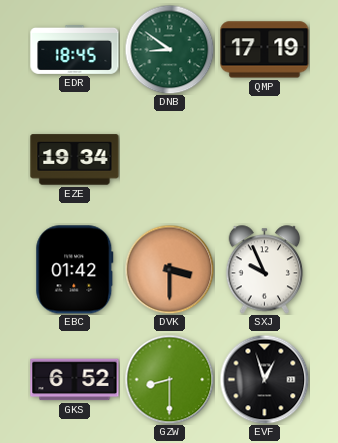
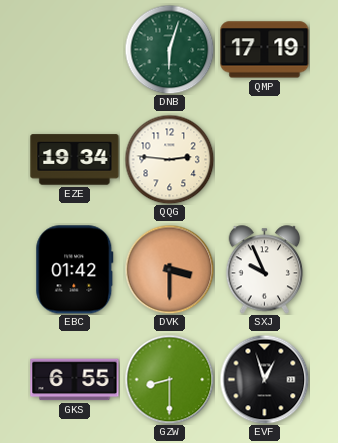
EDR: 18:45 -> none
DNB: 8:51 -> 6:03
QQG: none -> 2:46
GKS: 6:52 -> 6:55
